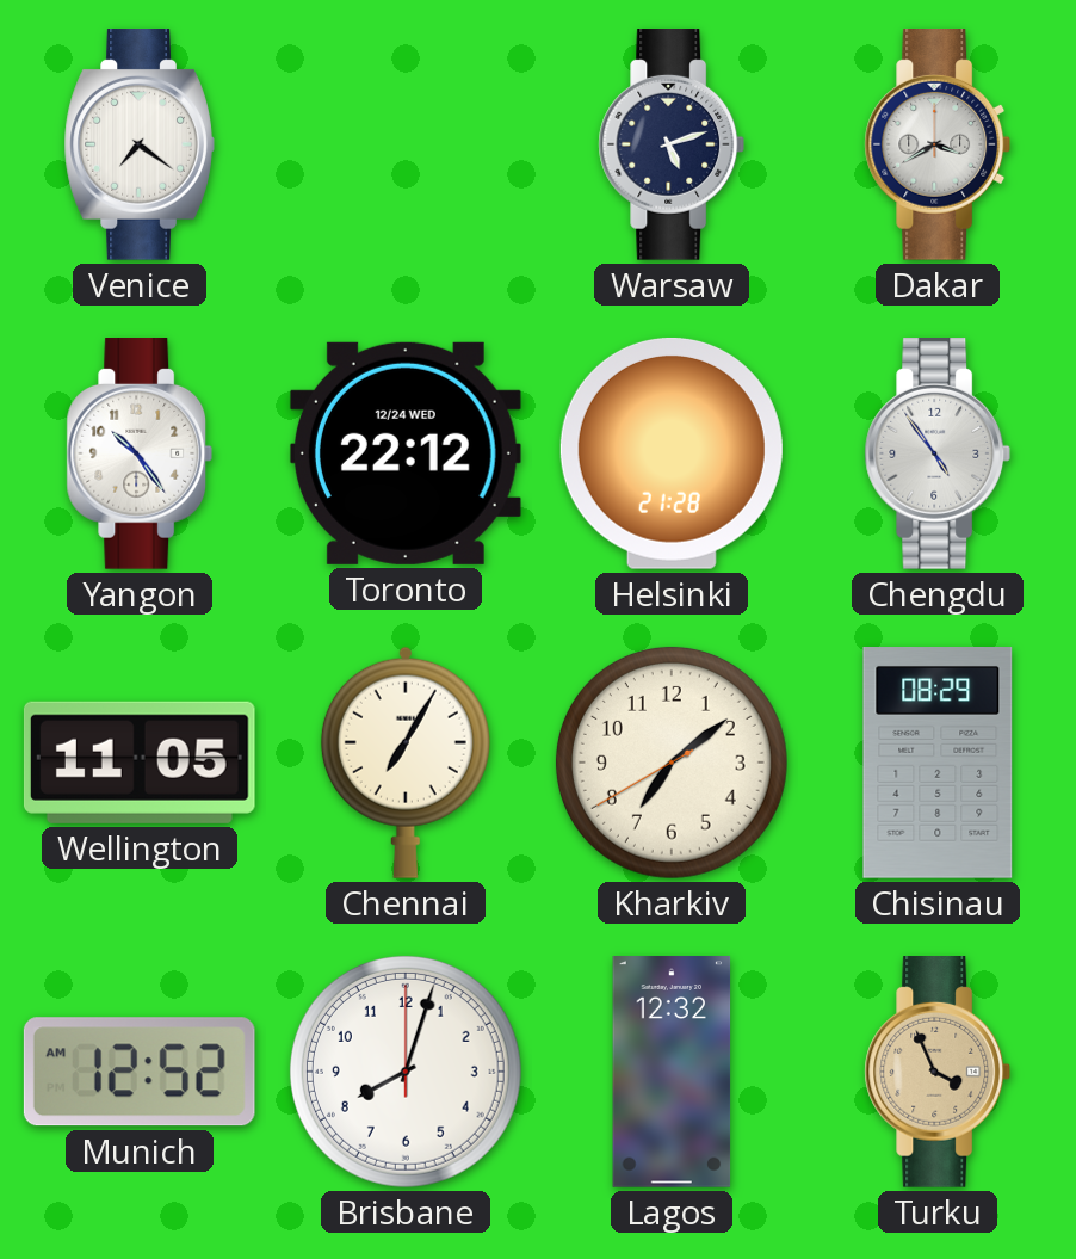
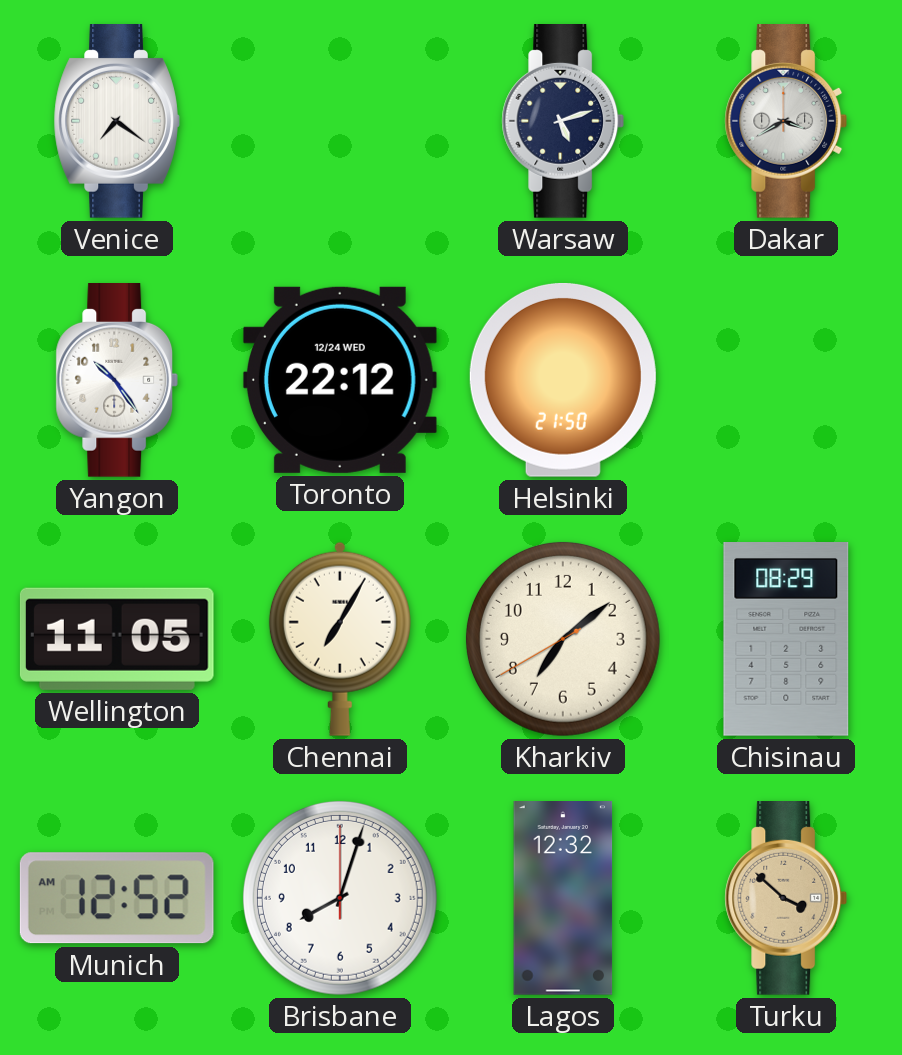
Helsinki: 21:28 -> 21:50
Chengdu: 4:54 -> none
Turku: 3:56 -> 3:52
